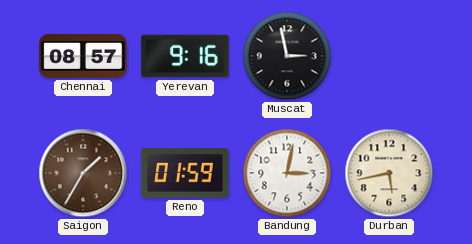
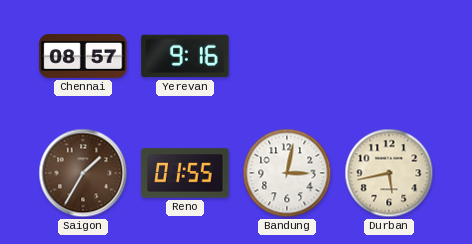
Muscat: 2:58 -> none
Reno: 01:59 -> 01:55
